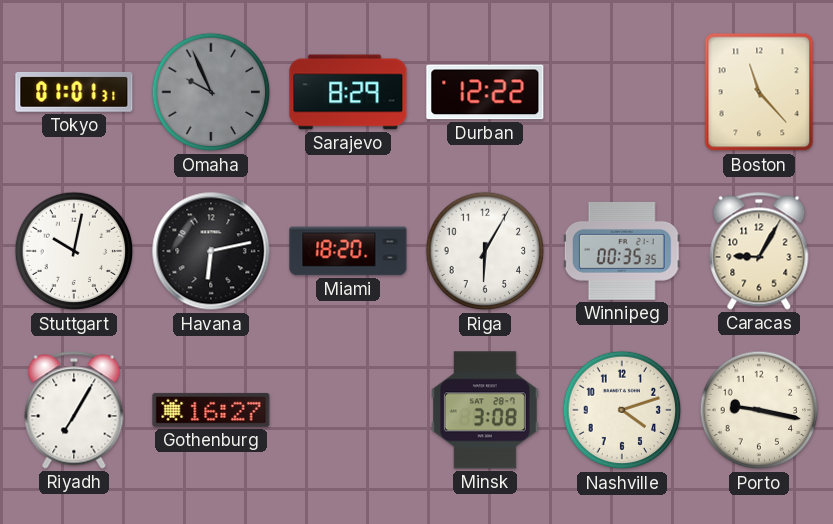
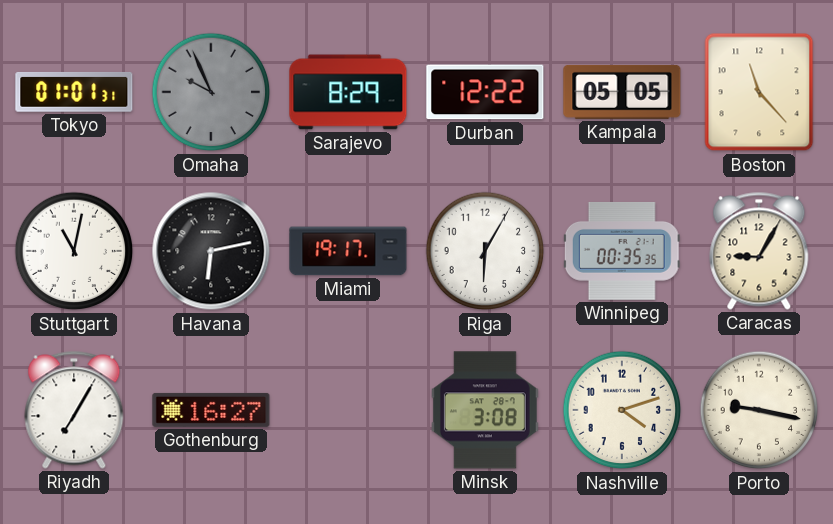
Kampala: none -> 05:05
Stuttgart: 10:02 -> 11:02
Miami: 18:20 -> 19:17
